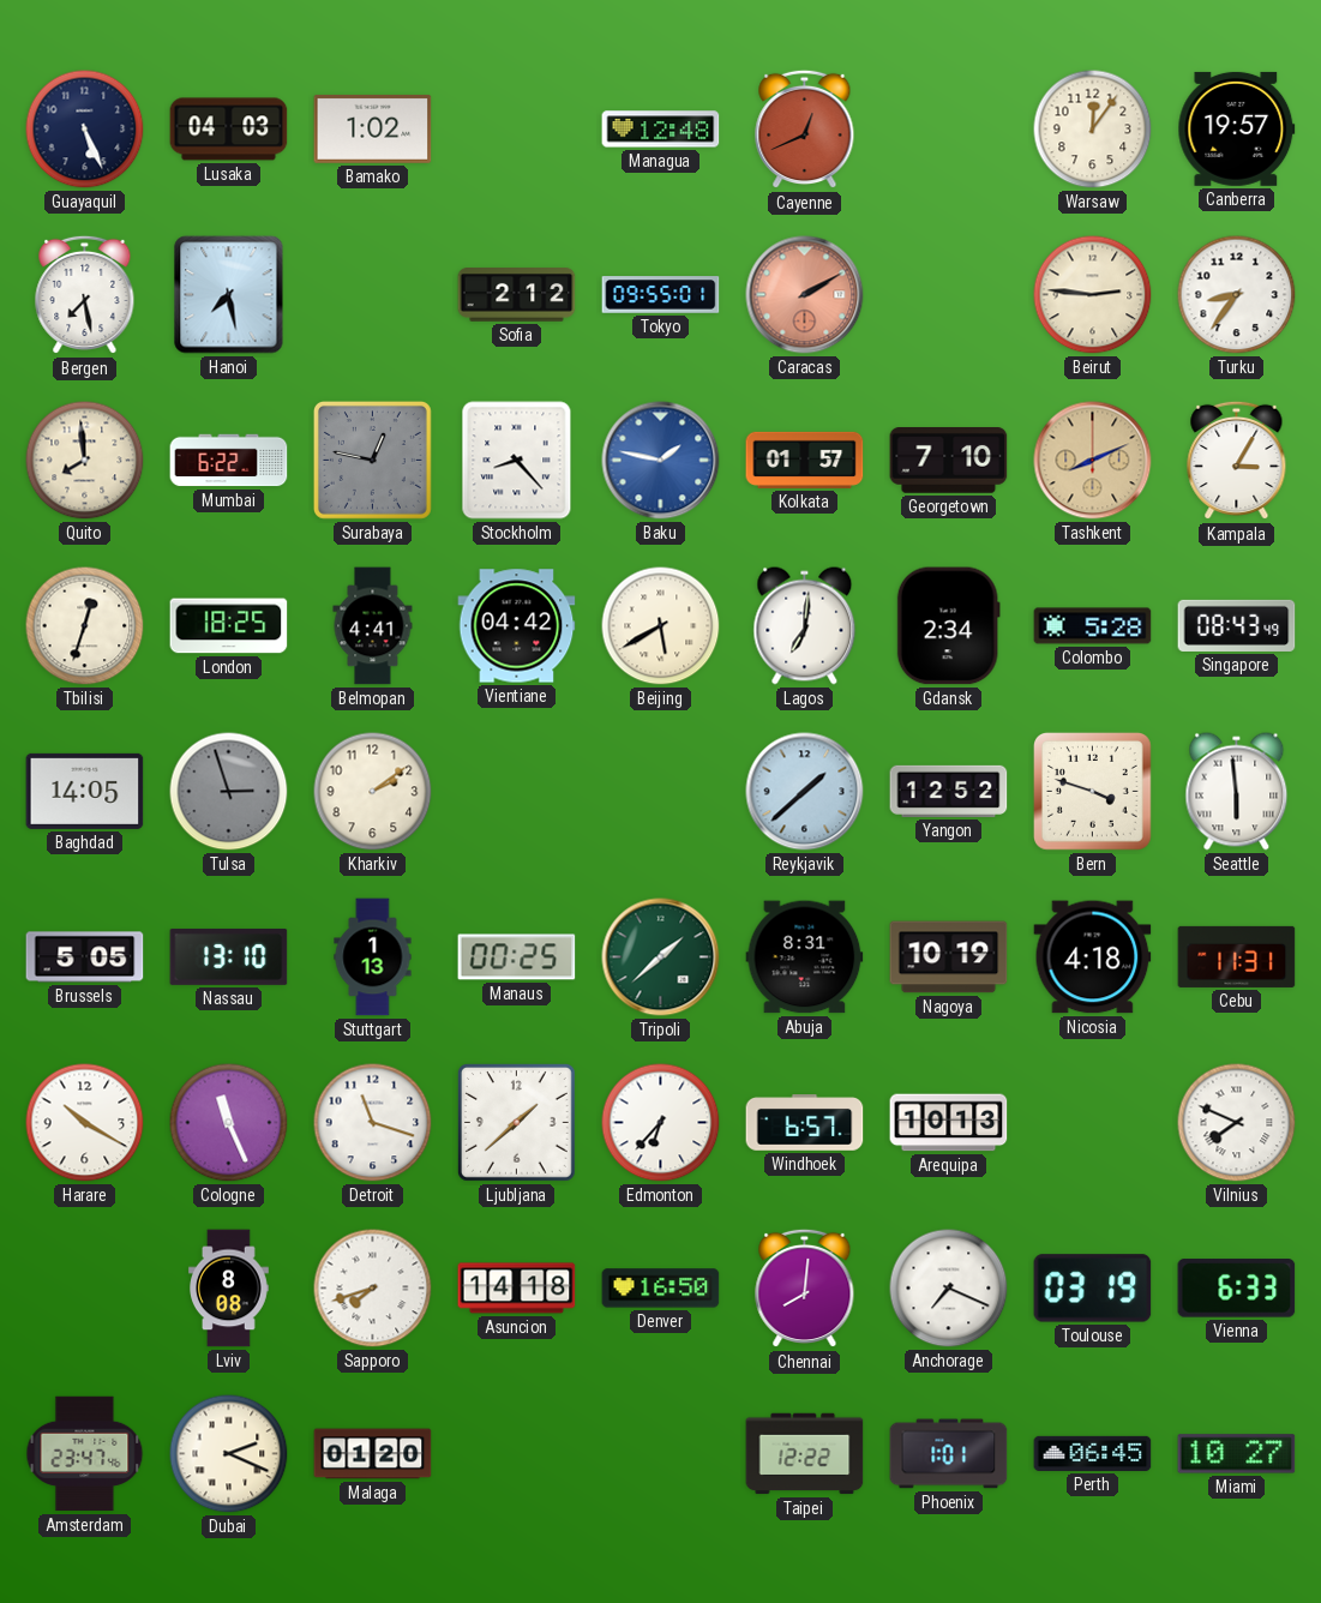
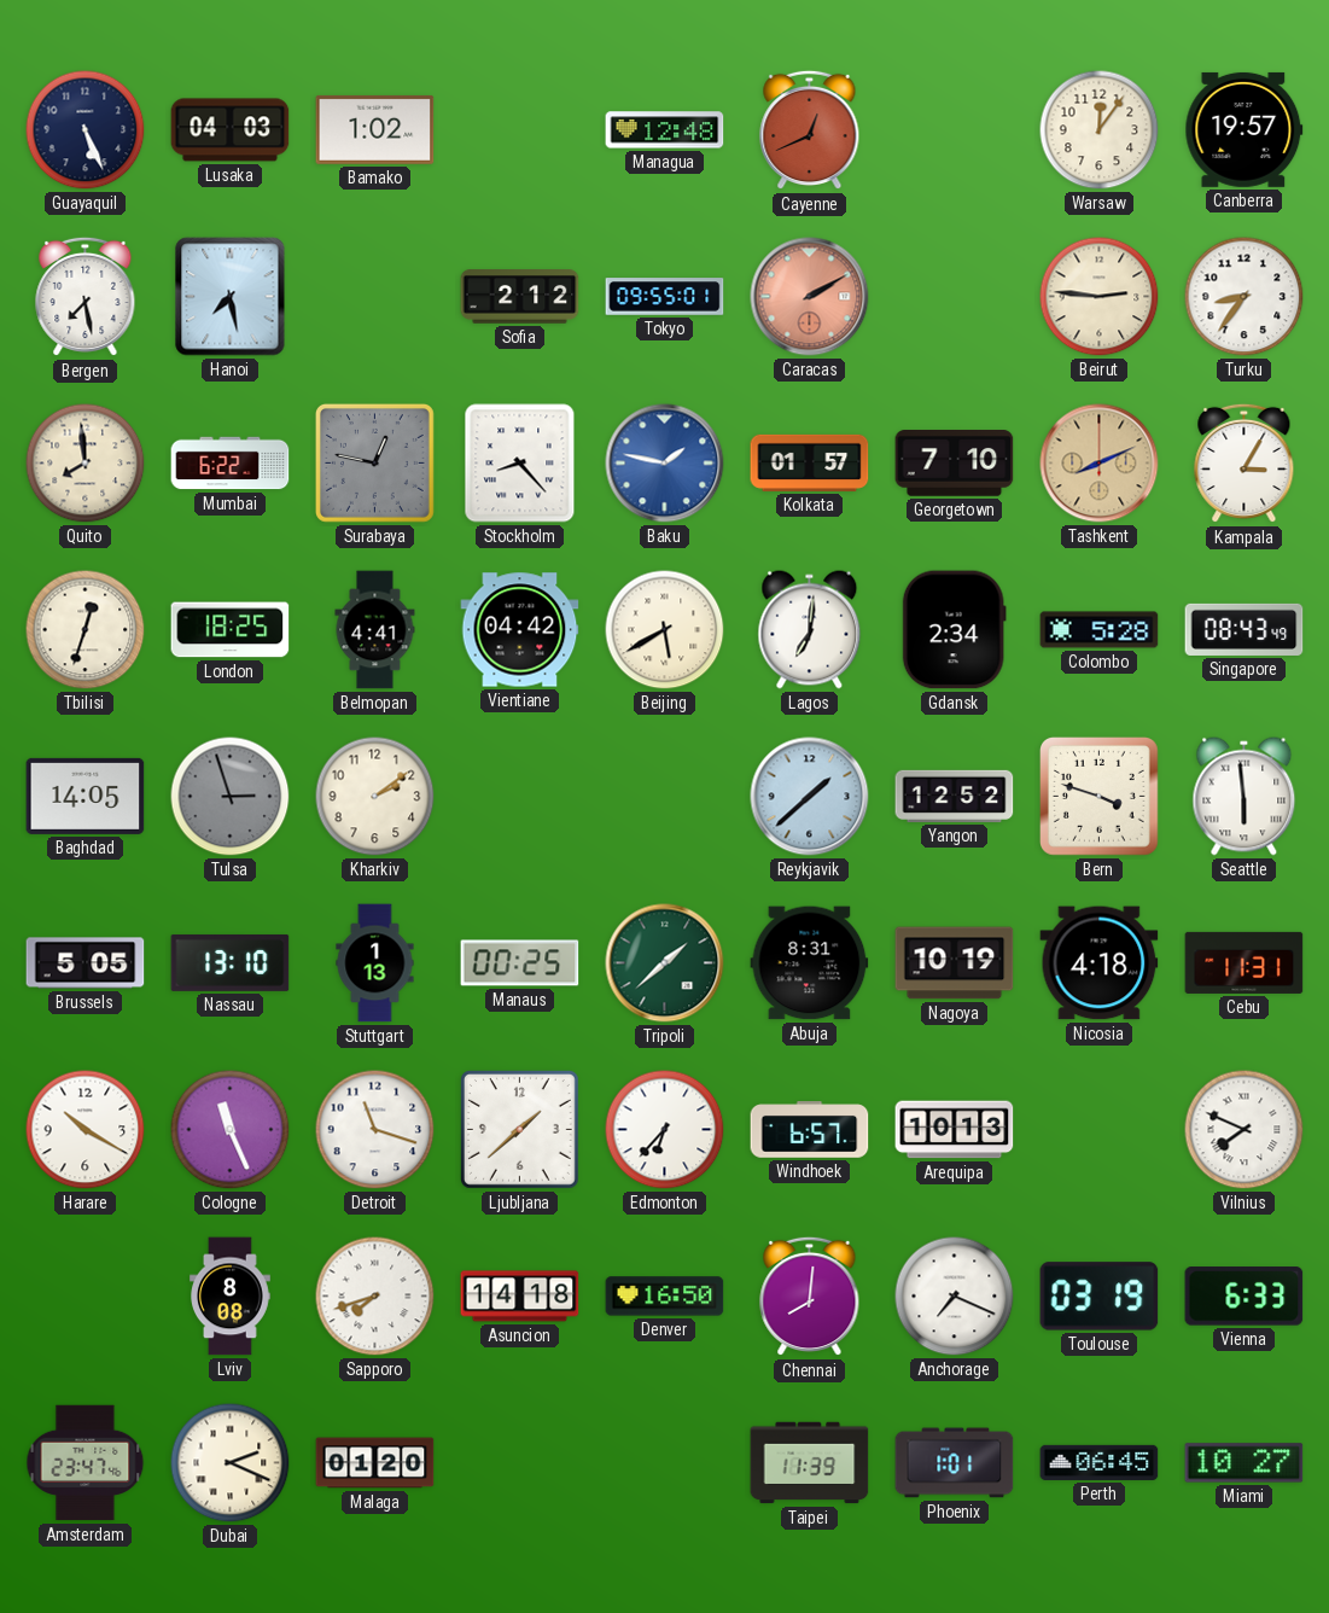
Taipei: 12:22 -> 11:39
